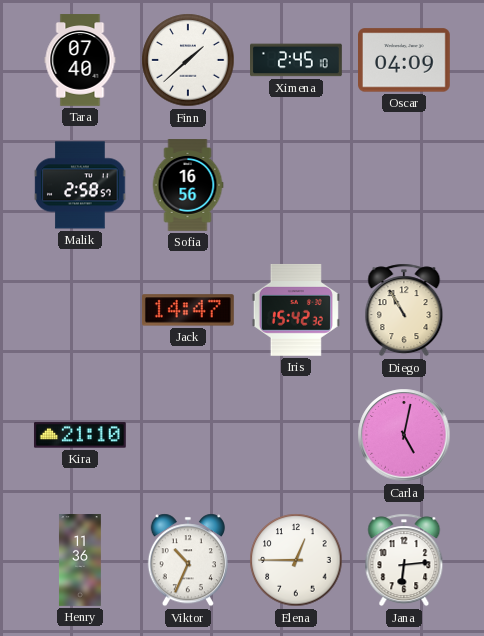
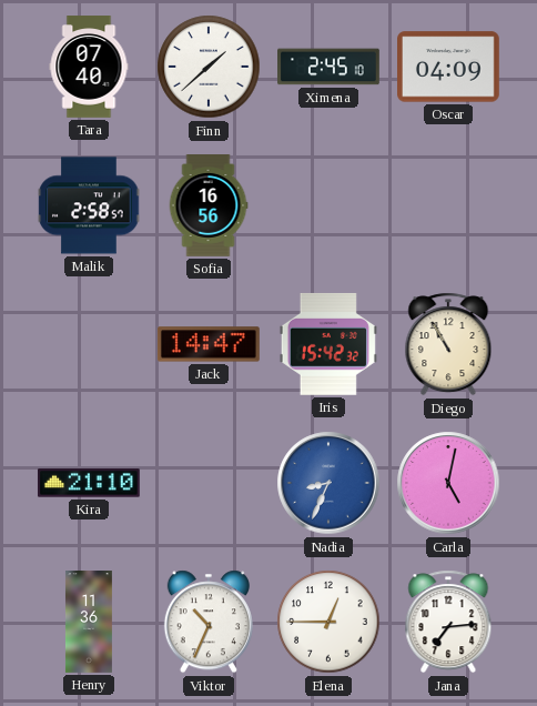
Nadia: none -> 8:34
Jana: 6:14 -> 7:14
